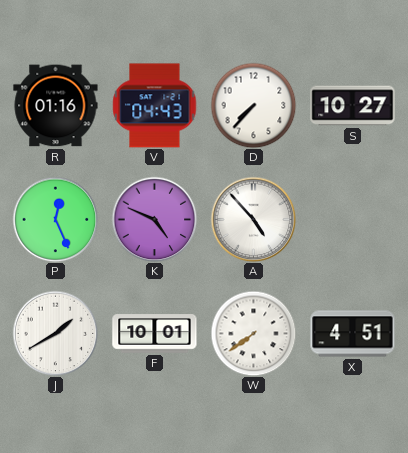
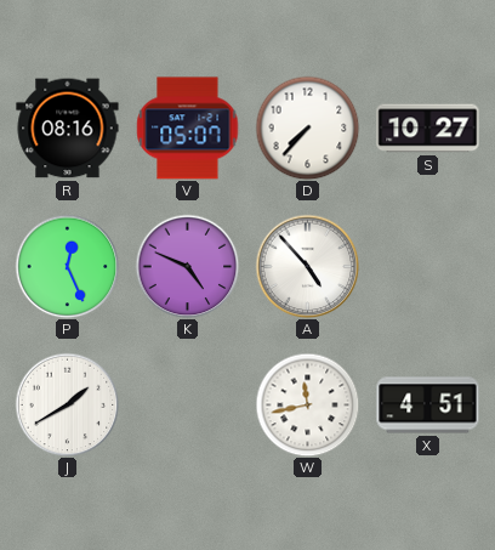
R: 01:16 -> 08:16
V: 04:43 -> 05:07
F: 10:01 -> none
W: 7:39 -> 11:43
